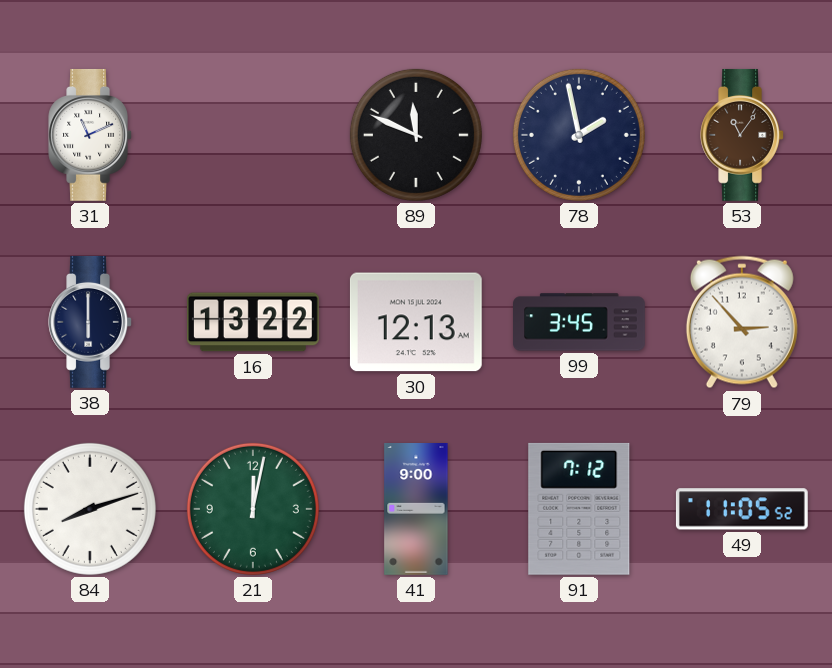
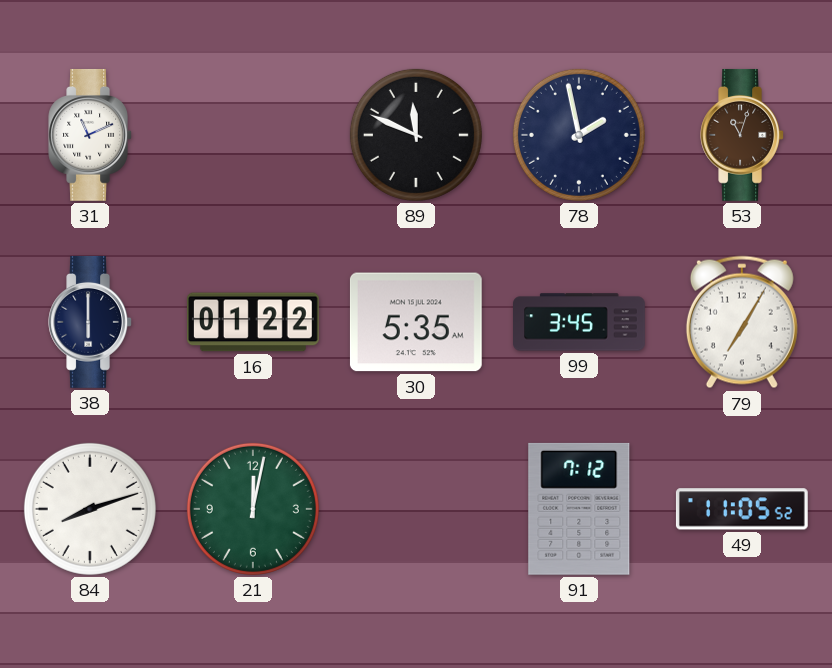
53: 11:06 -> 11:03
16: 13:22 -> 01:22
30: 12:13 -> 5:35
79: 2:53 -> 7:05
41: 9:00 -> none
